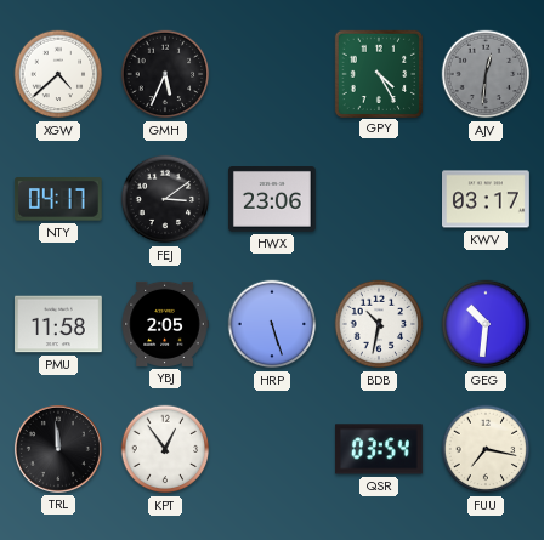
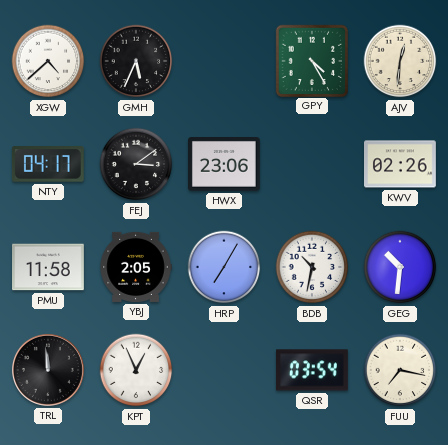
AJV dial: grey -> cream
KWV: 03:17 -> 02:26
HRP: 5:27 -> 7:05
KPT: 12:54 -> 12:56
